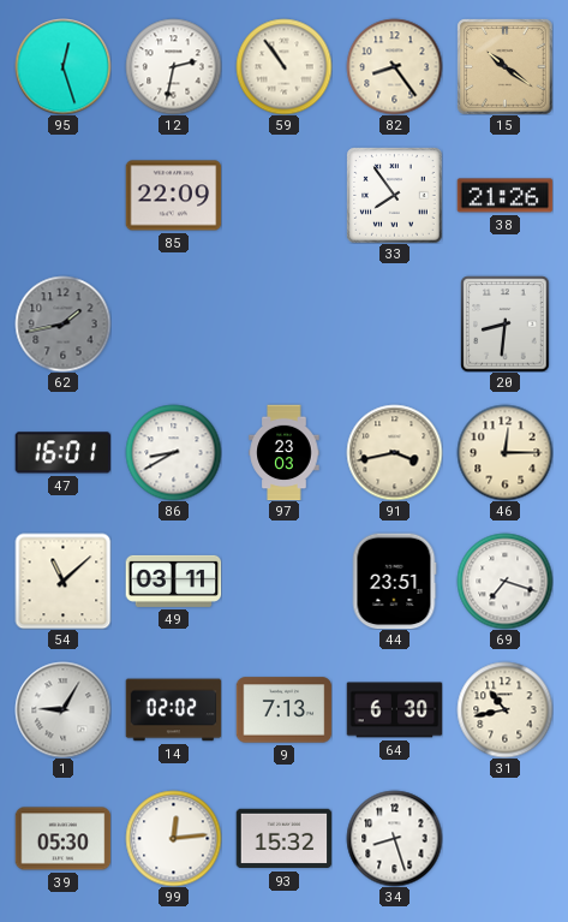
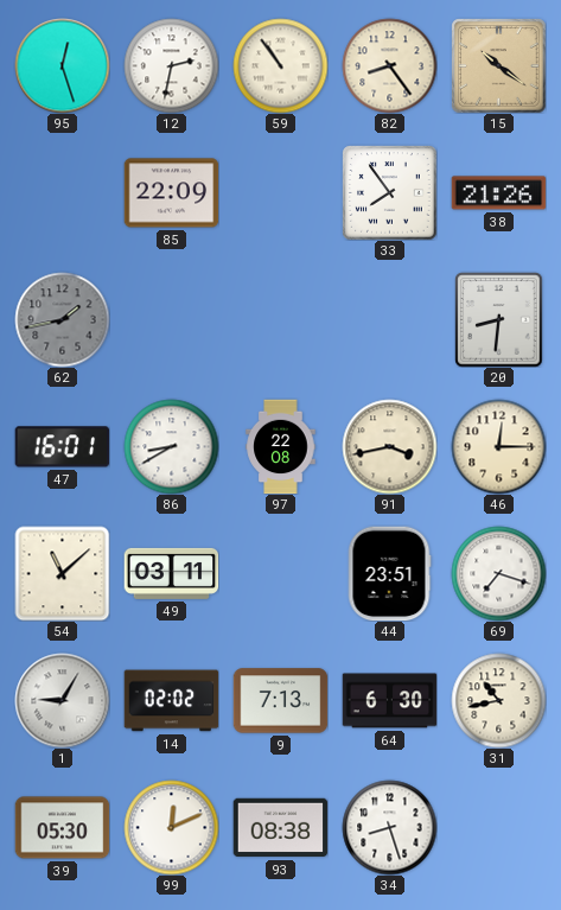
97: 23:03 -> 22:08
99: 12:14 -> 12:11
93: 15:32 -> 08:38
